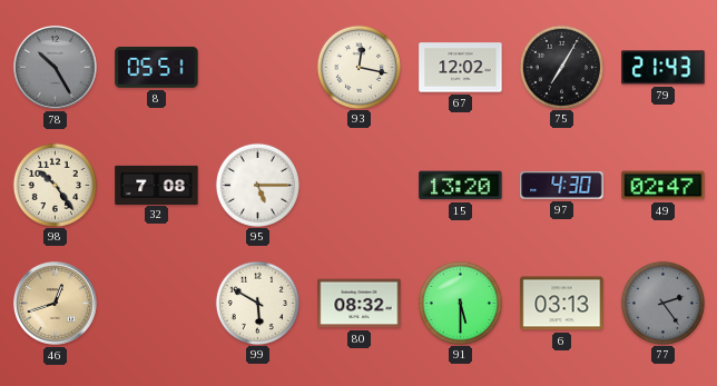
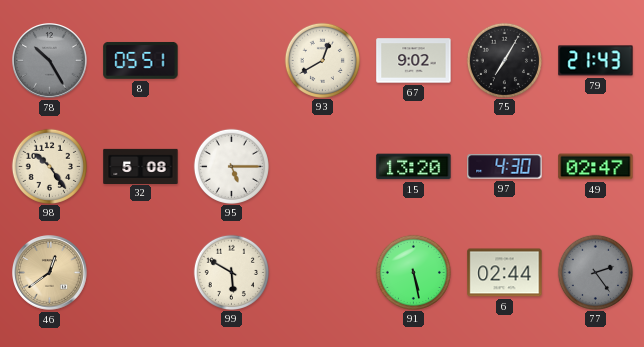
93: 12:17 -> 12:40
67: 12:02 -> 9:02
32: 7:08 -> 5:08
46: 12:42 -> 12:39
80: 08:32 -> none
91: 5:30 -> 5:28
6: 03:13 -> 02:44
